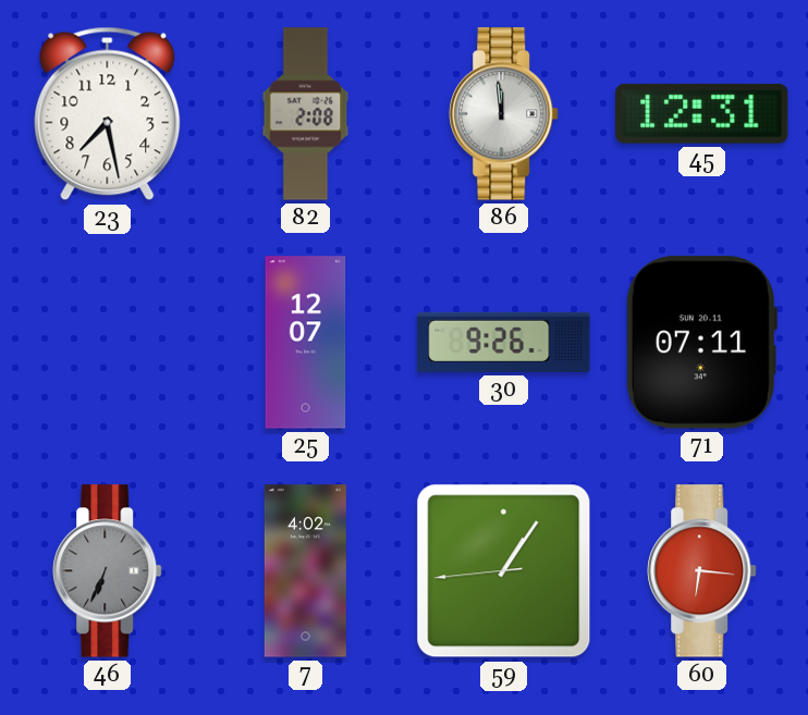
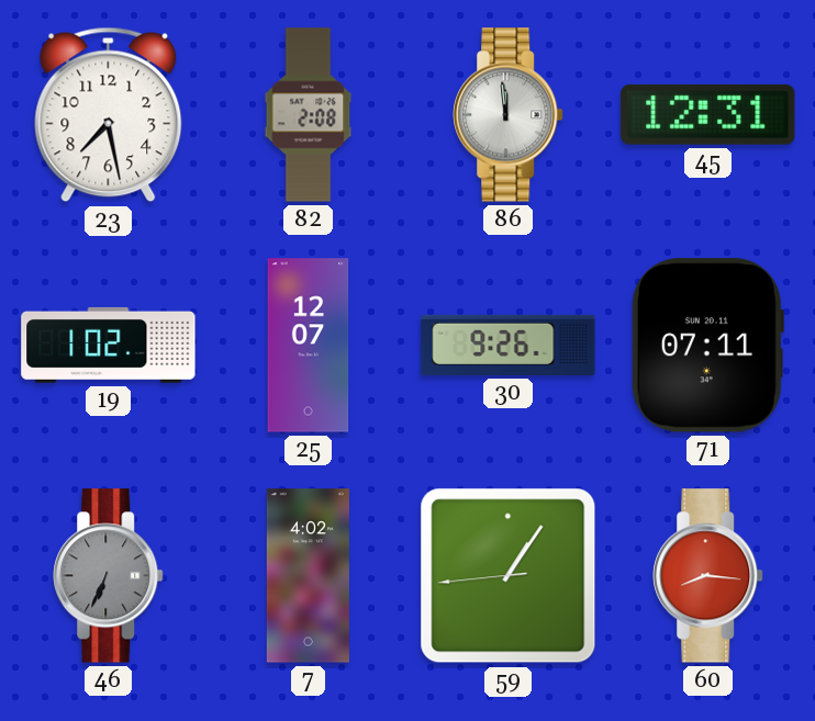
19: none -> 1:02
60: 6:16 -> 8:16
